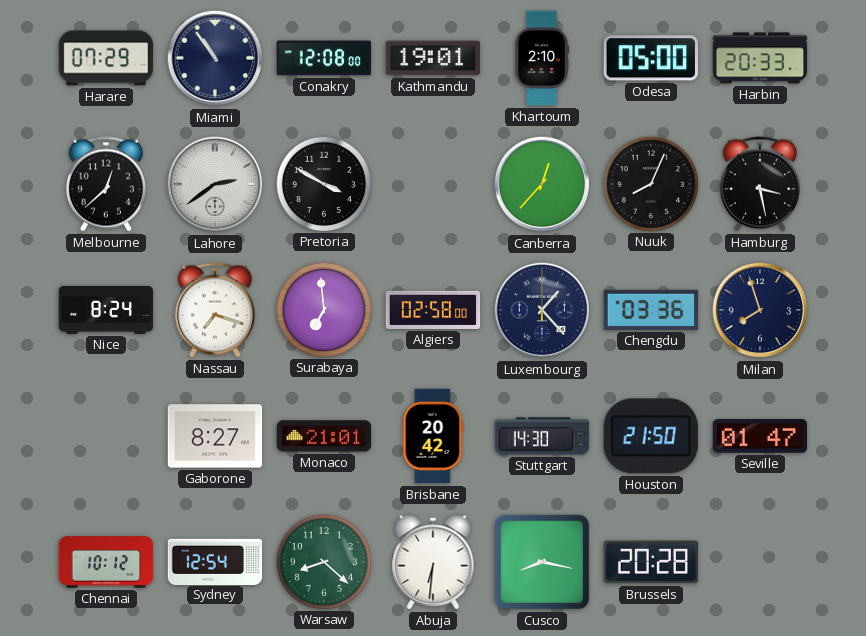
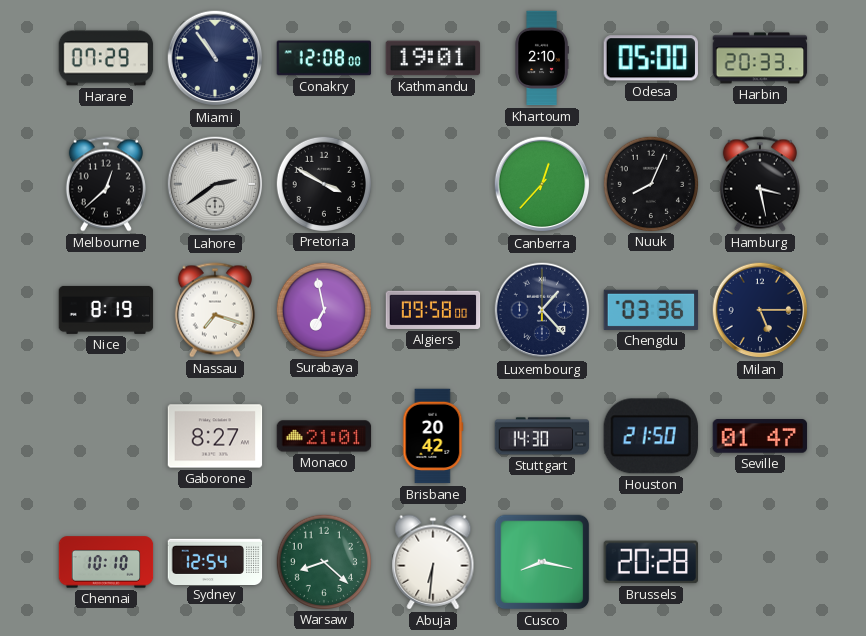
Nice: 8:24 -> 8:19
Surabaya: 6:59 -> 6:58
Algiers: 02:58 -> 09:58
Milan: 7:57 -> 5:15
Chennai: 10:12 -> 10:10
